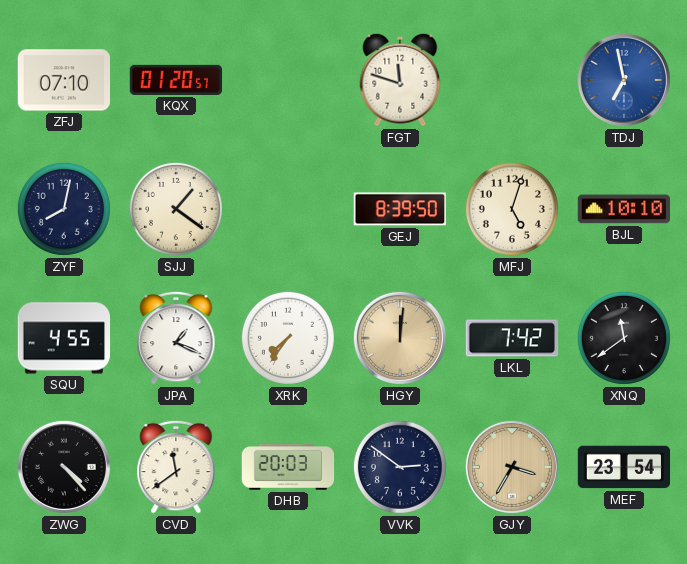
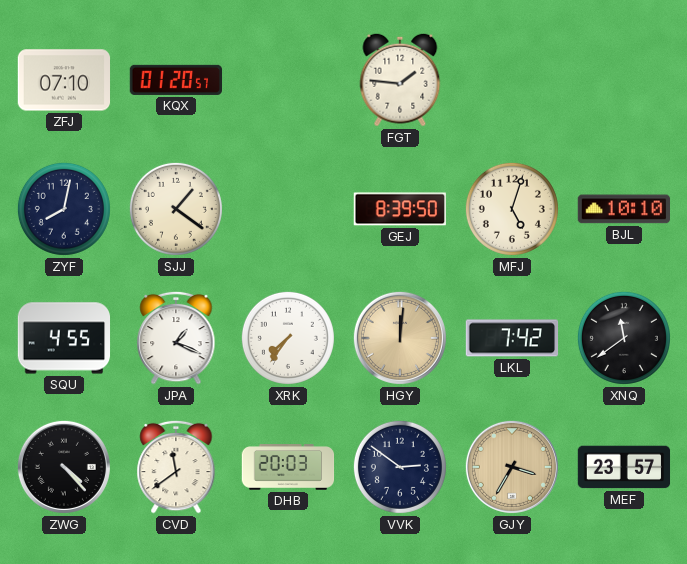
FGT: 11:48 -> 1:46
TDJ: 6:58 -> none
MEF: 23:54 -> 23:57
